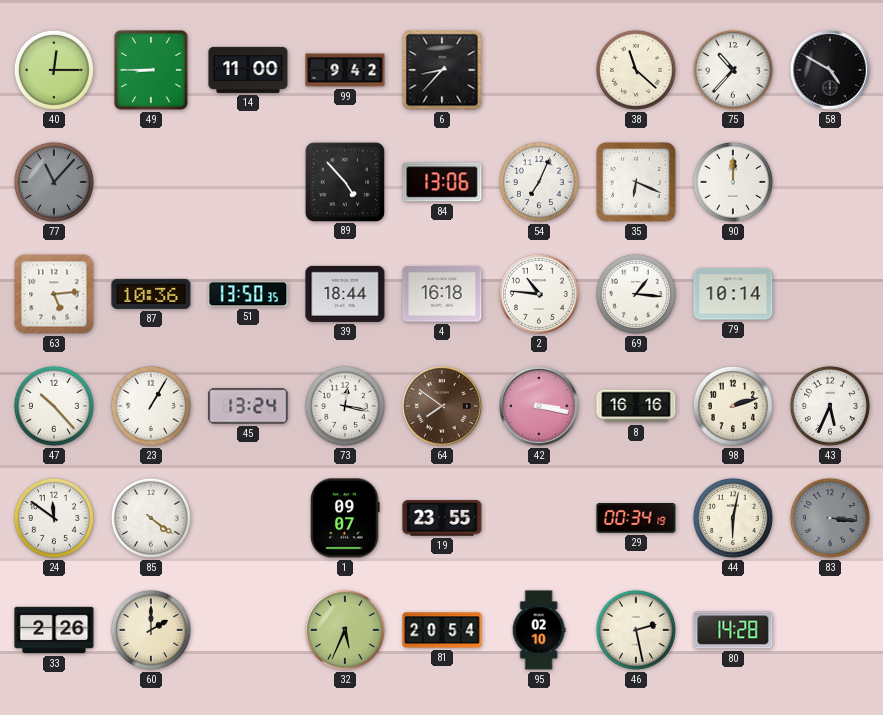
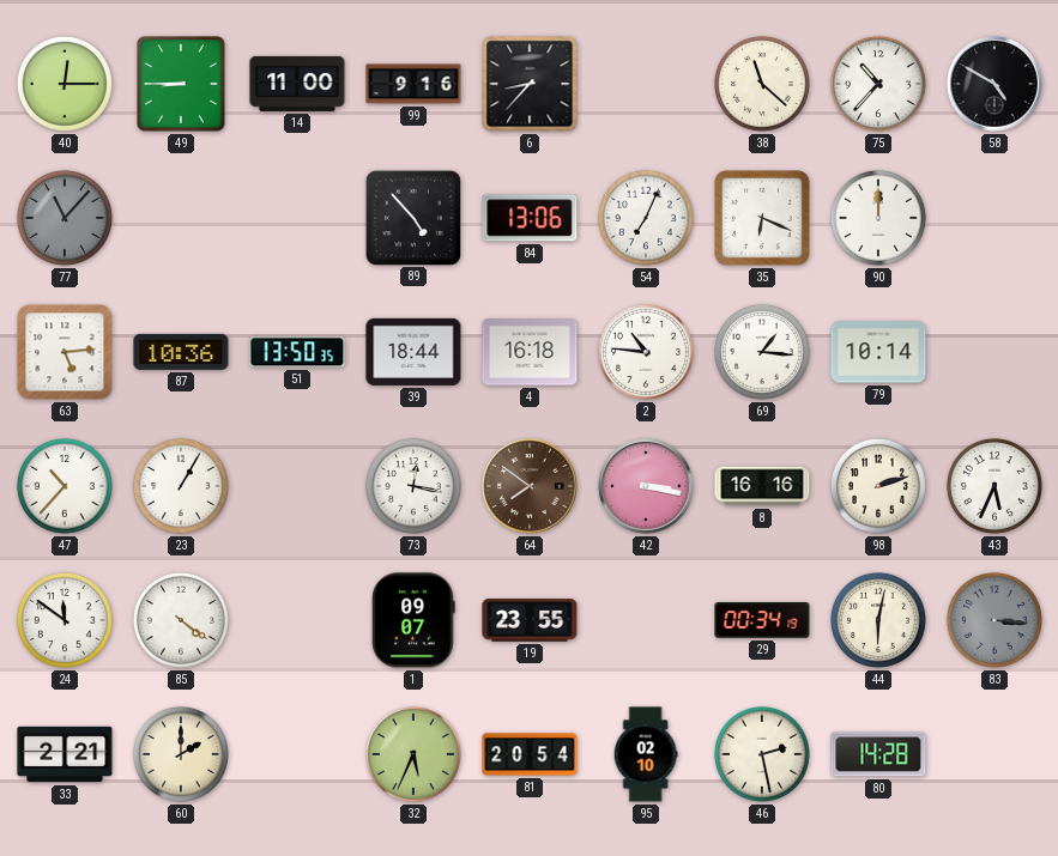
99: 9:42 -> 9:16
47: 10:23 -> 10:37
45: 13:24 -> none
33: 2:26 -> 2:21
